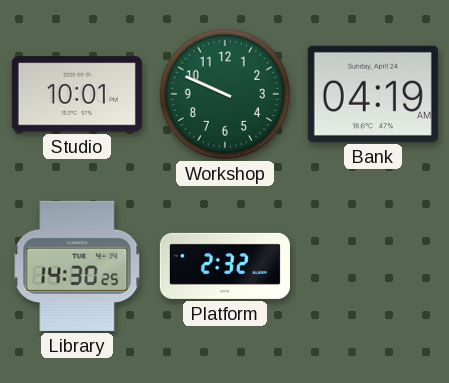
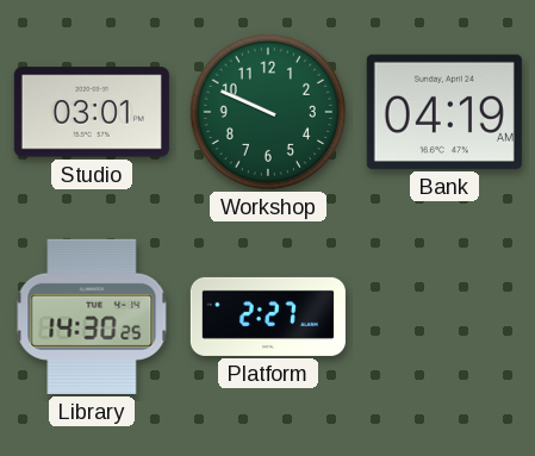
Studio: 10:01 -> 03:01
Platform: 2:32 -> 2:27
